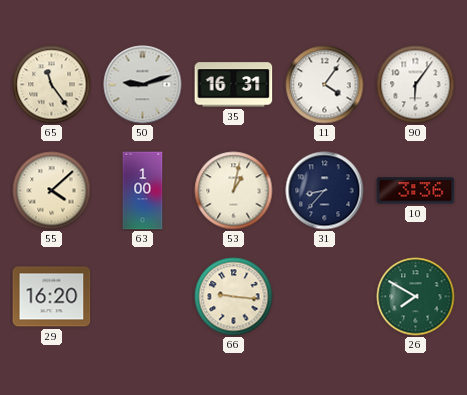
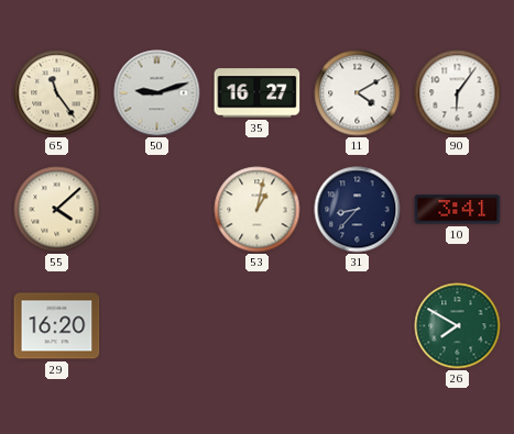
35: 16:31 -> 16:27
11: 4:06 -> 4:10
63: 1:00 -> none
10: 3:36 -> 3:41
66: 9:16 -> none
